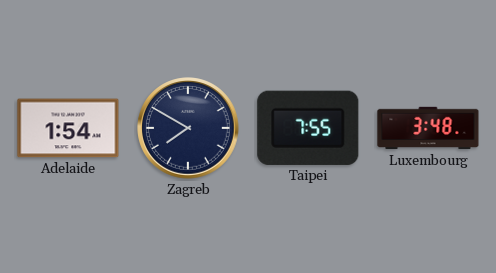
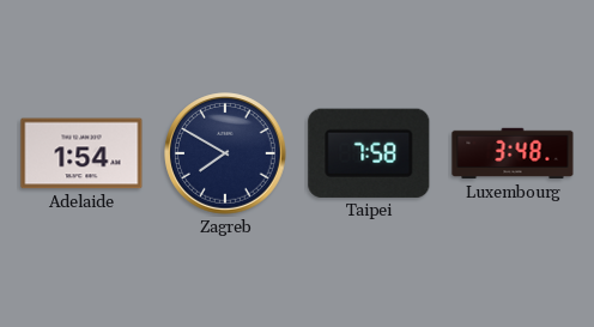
Taipei: 7:55 -> 7:58
